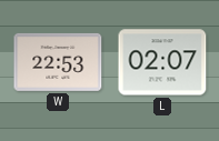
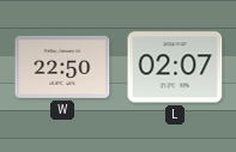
W: 22:53 -> 22:50
